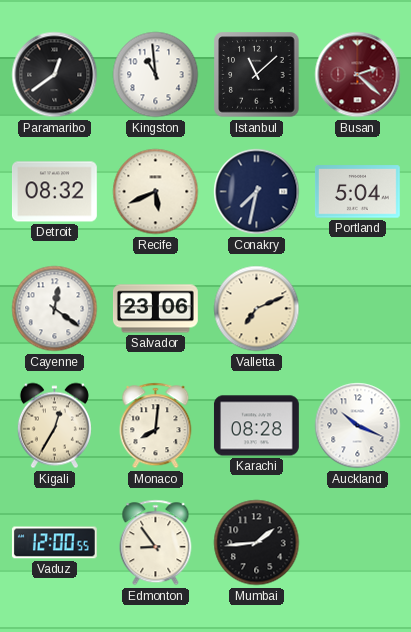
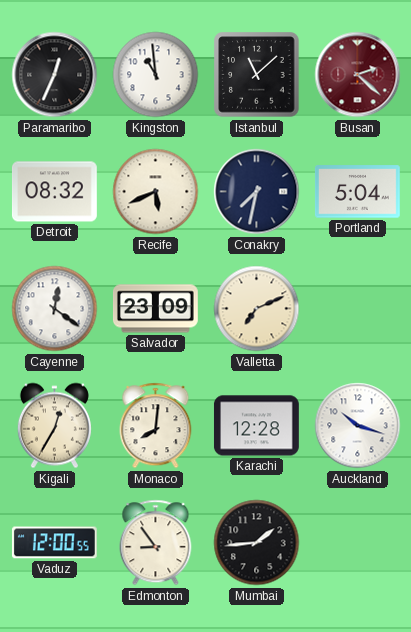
Paramaribo: 12:39 -> 12:34
Salvador: 23:06 -> 23:09
Karachi: 08:28 -> 12:28
Auckland: 10:19 -> 10:18
